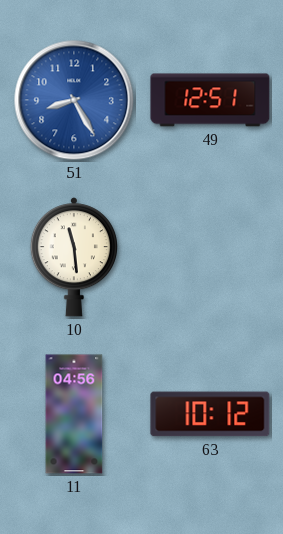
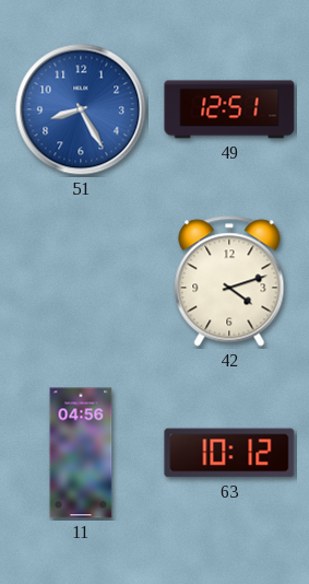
10: 11:29 -> none
42: none -> 4:12
